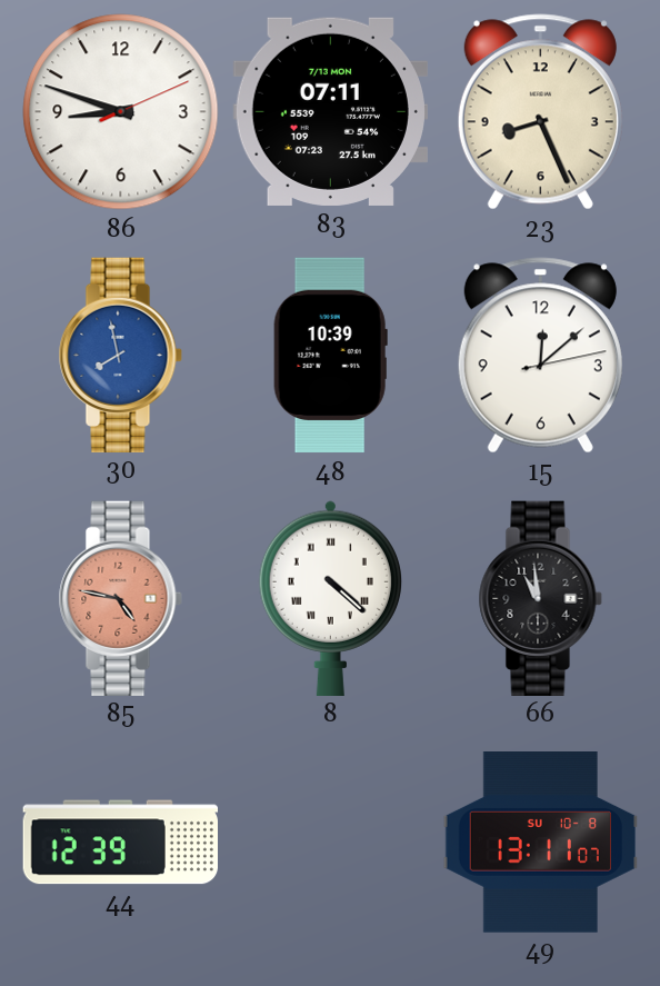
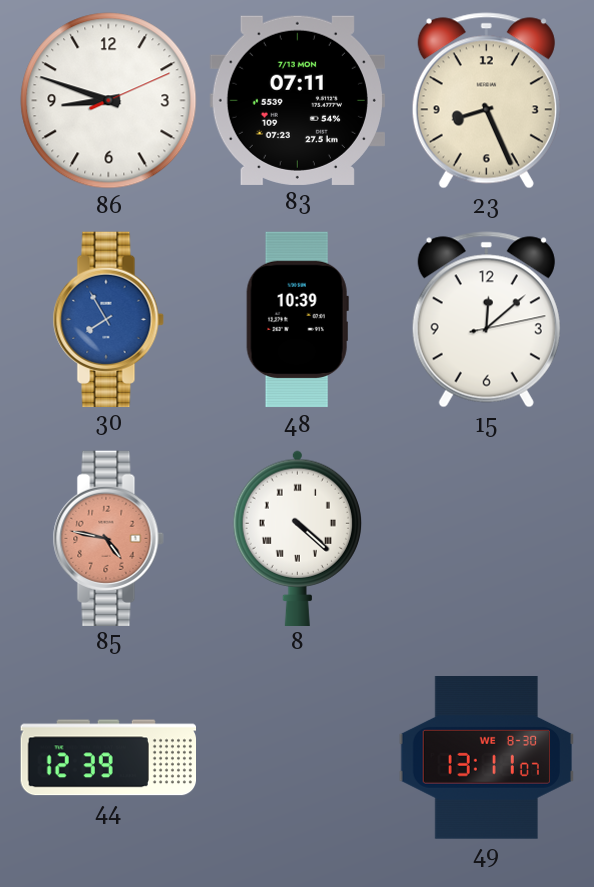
30: 7:58 -> 7:55
66: 10:59 -> none
49 date: SU 10-8 -> WE 8-30
